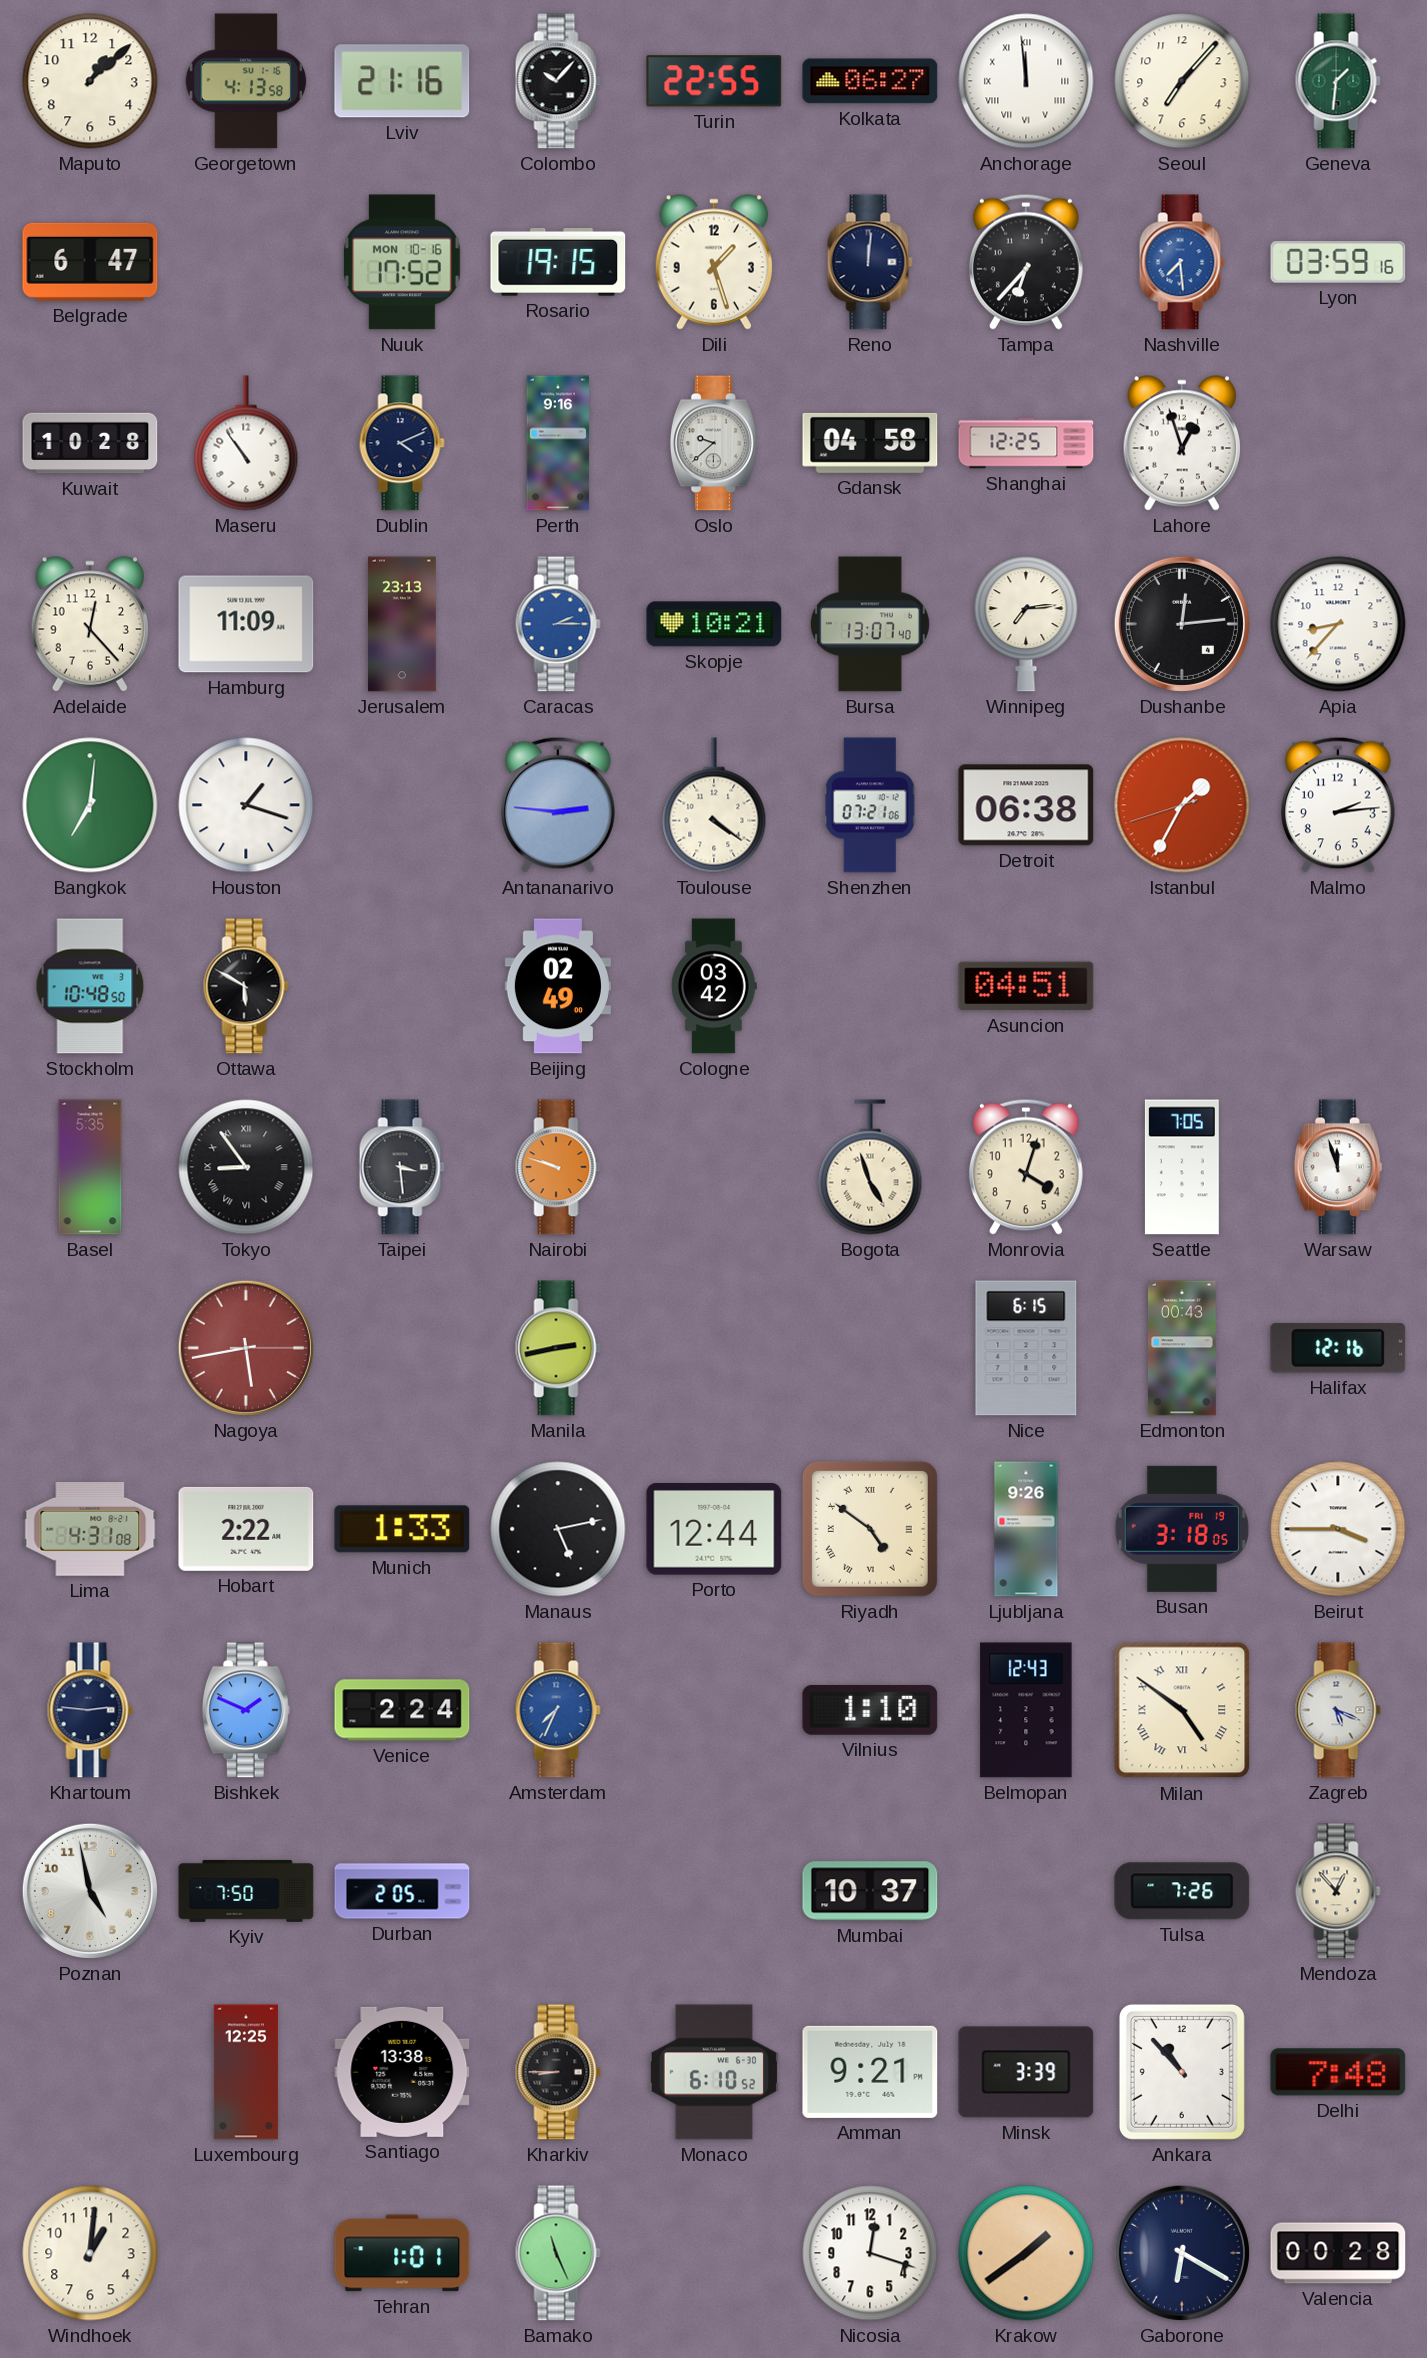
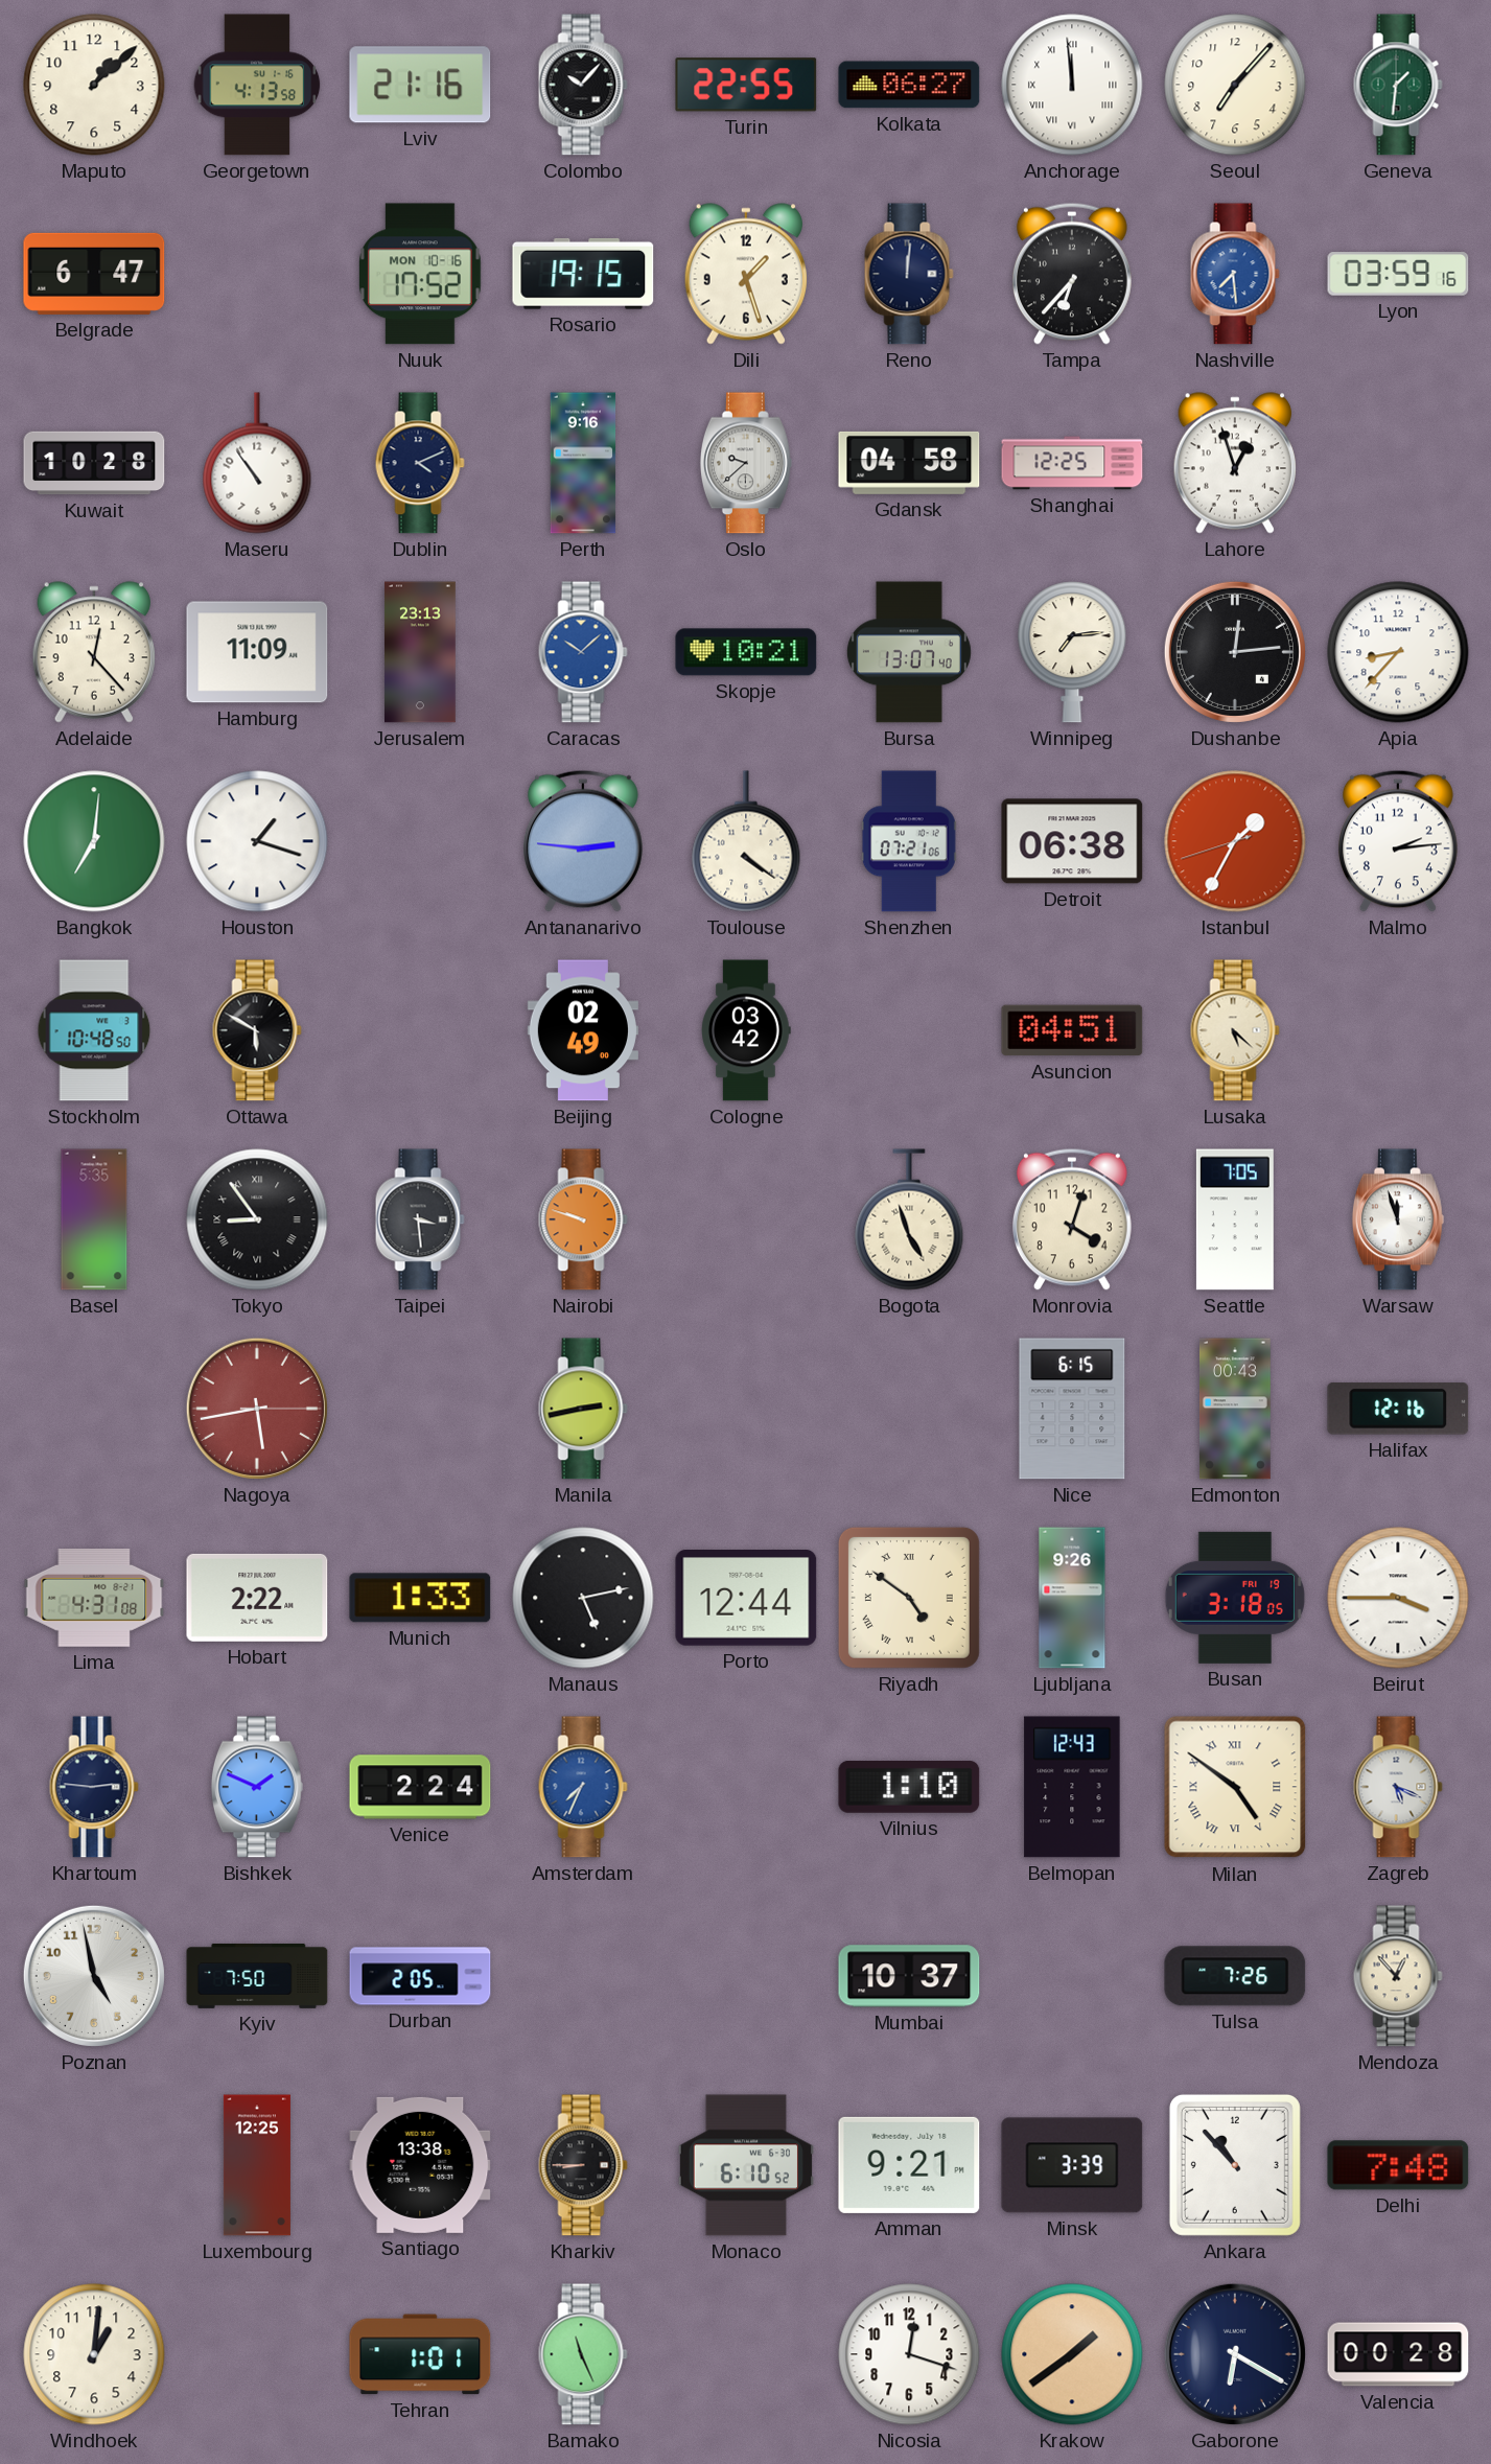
Caracas: 2:15 -> 10:08
Lusaka: none -> 5:22
